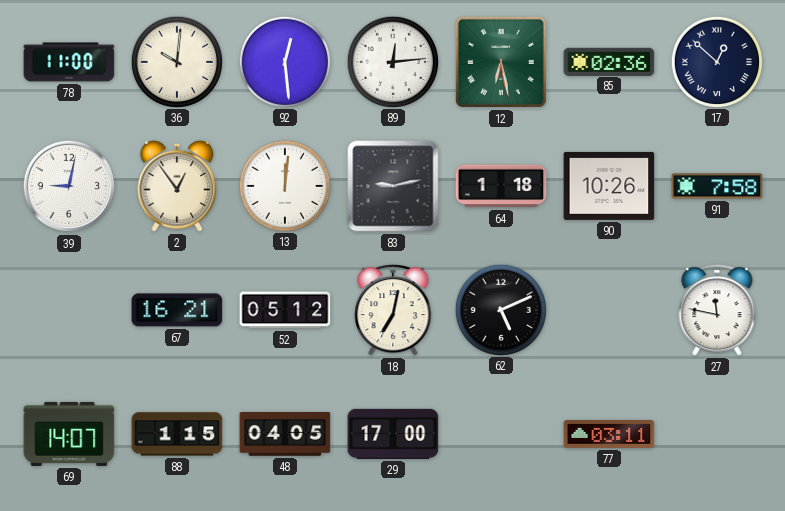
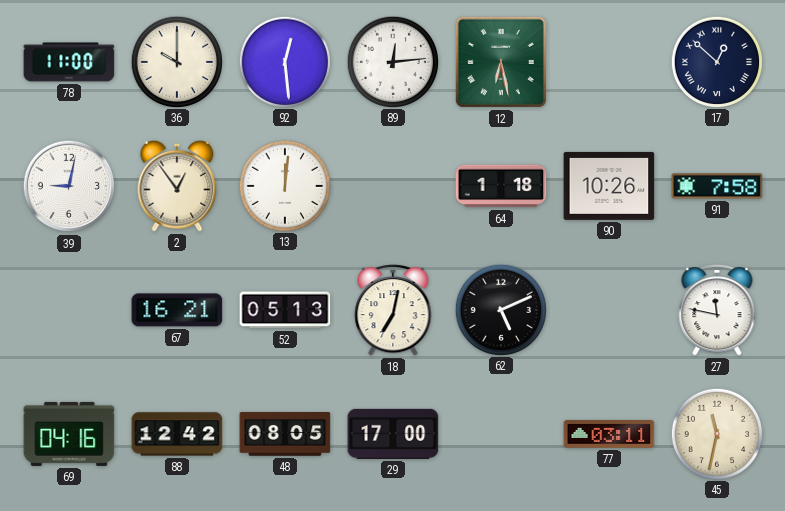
36: 10:01 -> 10:00
85: 02:36 -> none
83: 9:13 -> none
52: 05:12 -> 05:13
69: 14:07 -> 04:16
88: 1:15 -> 12:42
48: 04:05 -> 08:05
45: none -> 11:32
